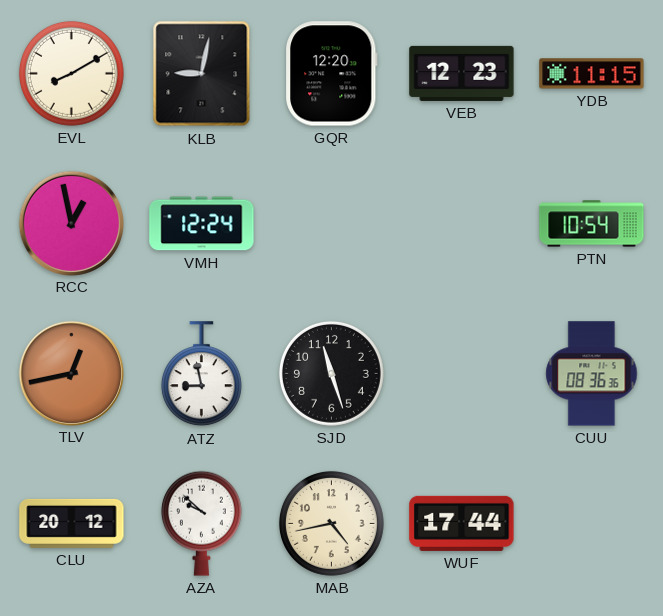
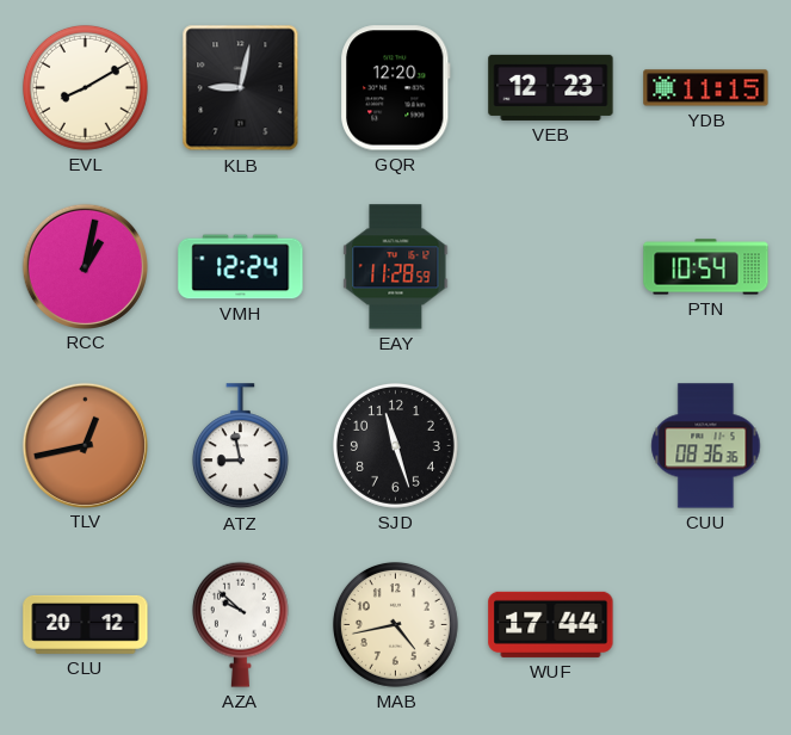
RCC: 12:58 -> 1:02
EAY: none -> 11:28
